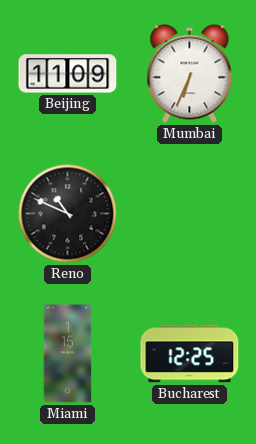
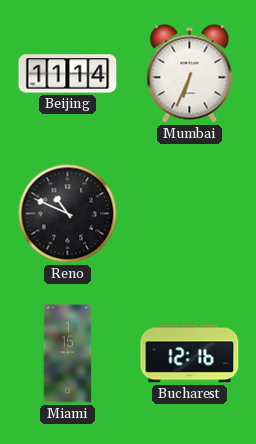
Beijing: 11:09 -> 11:14
Bucharest: 12:25 -> 12:16
